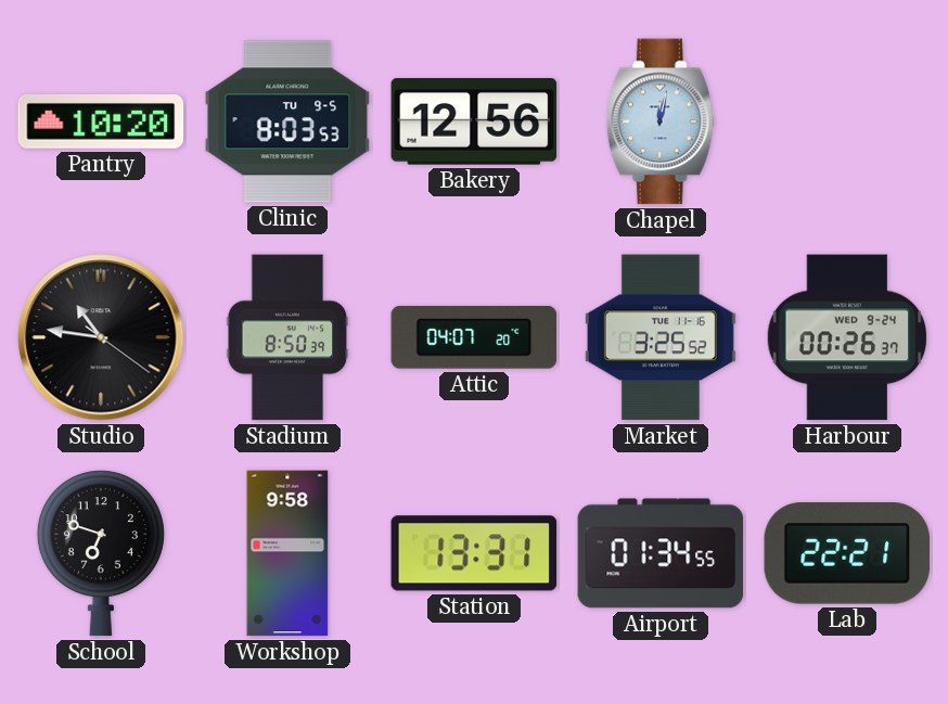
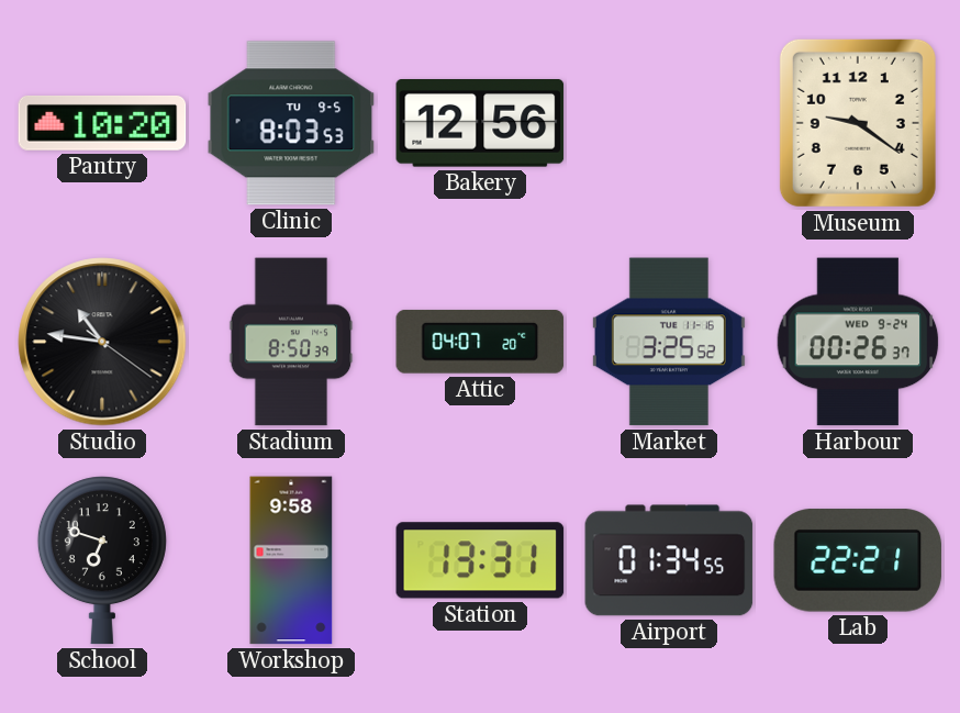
Chapel: 12:02 -> none
Museum: none -> 9:21
